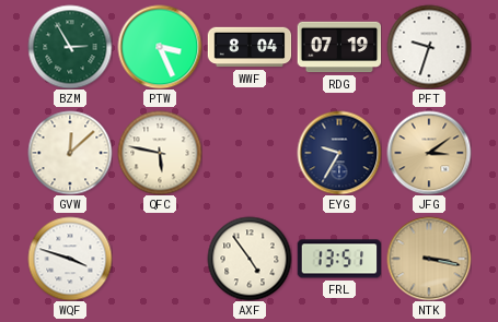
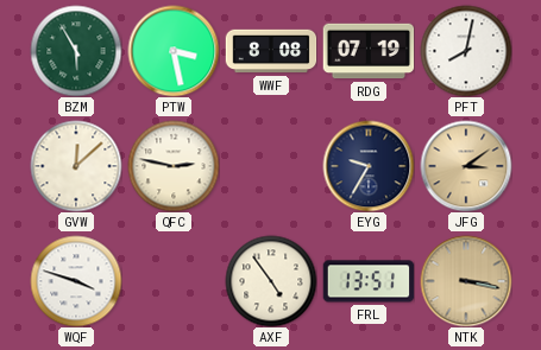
BZM: 2:55 -> 5:55
PTW: 3:26 -> 3:28
WWF: 8:04 -> 8:08
PFT: 9:33 -> 8:02
QFC: 5:47 -> 2:47
